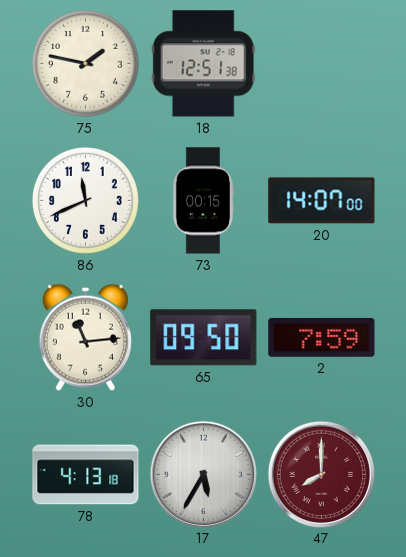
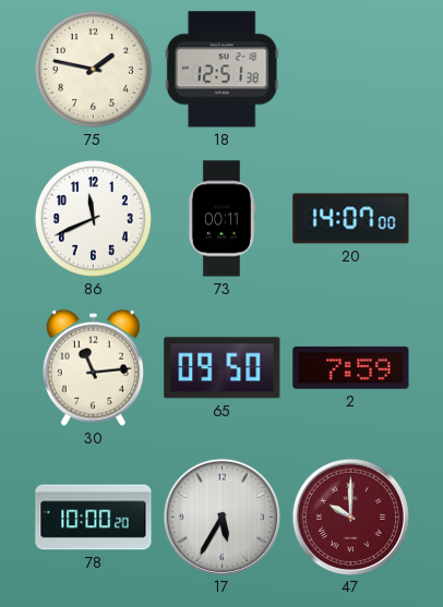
73: 00:15 -> 00:11
78: 4:13 -> 10:00
47: 8:00 -> 10:00
